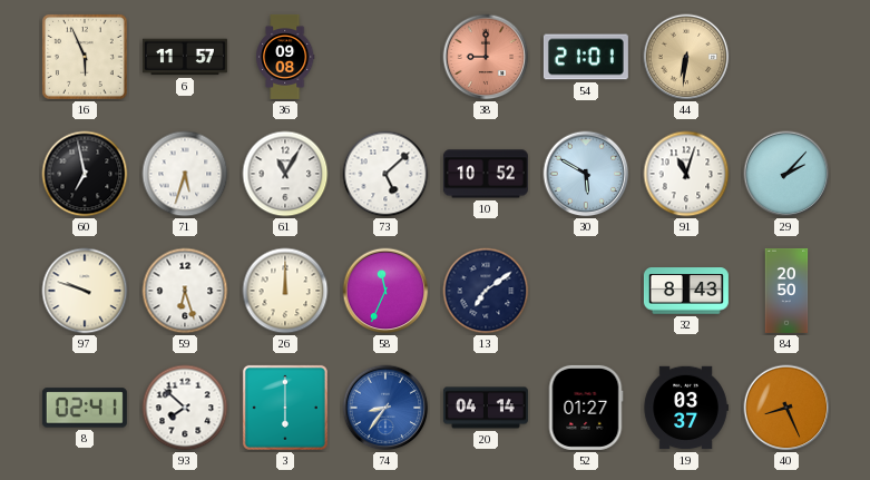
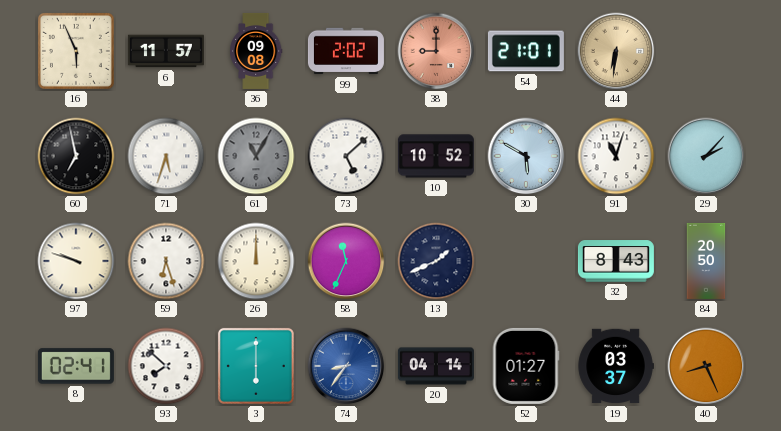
99: none -> 2:02
61 dial: white -> grey
13: 7:09 -> 1:41
